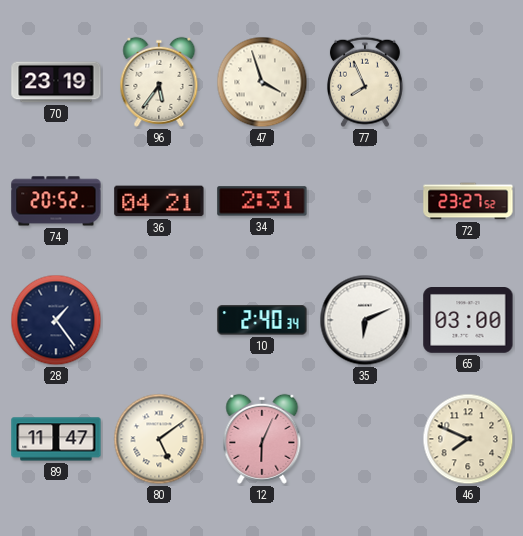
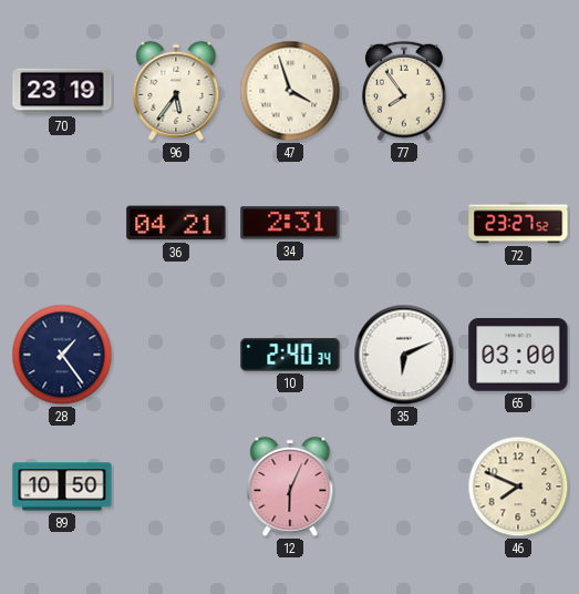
77: 7:56 -> 7:54
74: 20:52 -> none
89: 11:47 -> 10:50
80: 5:09 -> none
